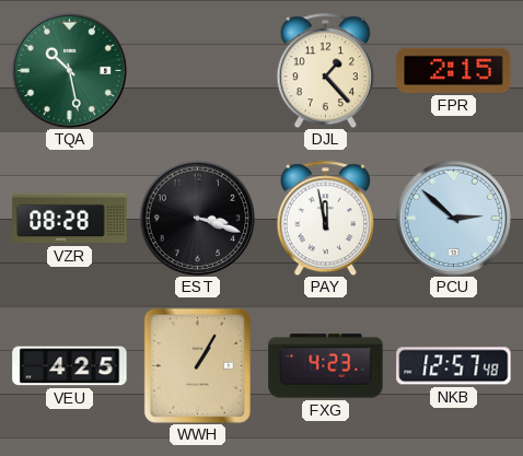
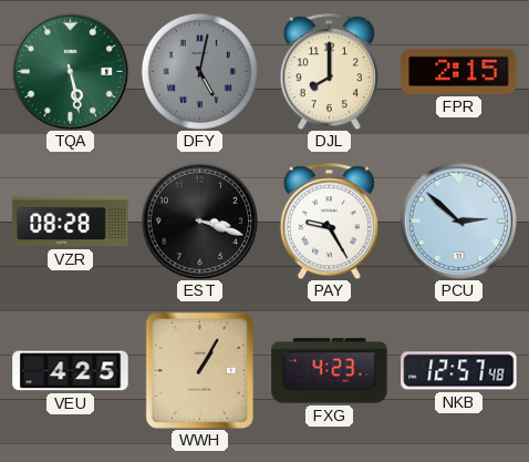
TQA: 10:28 -> 5:28
DFY: none -> 5:02
DJL: 1:23 -> 8:00
PAY: 11:58 -> 9:25
